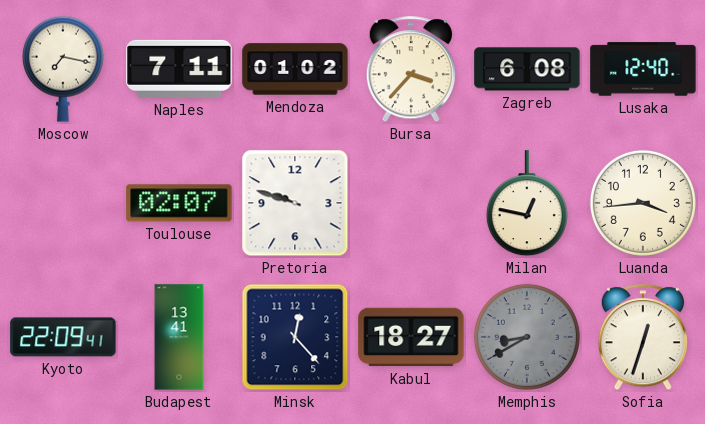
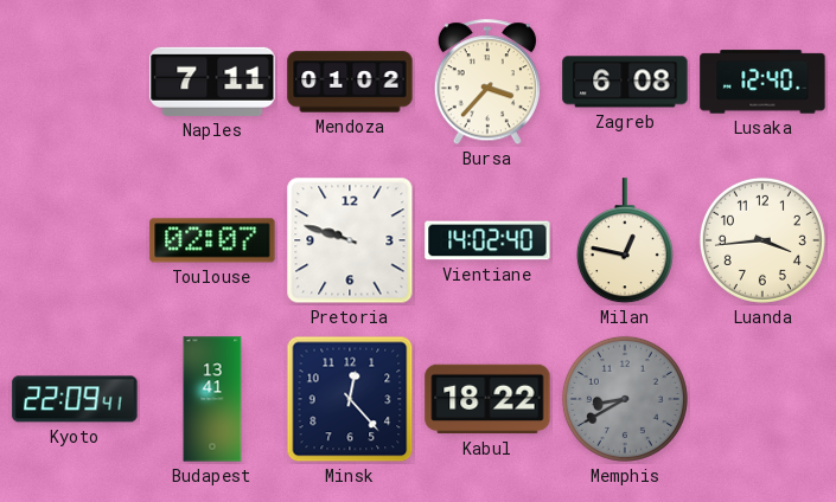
Moscow: 7:17 -> none
Vientiane: none -> 14:02
Kabul: 18:27 -> 18:22
Sofia: 12:33 -> none
